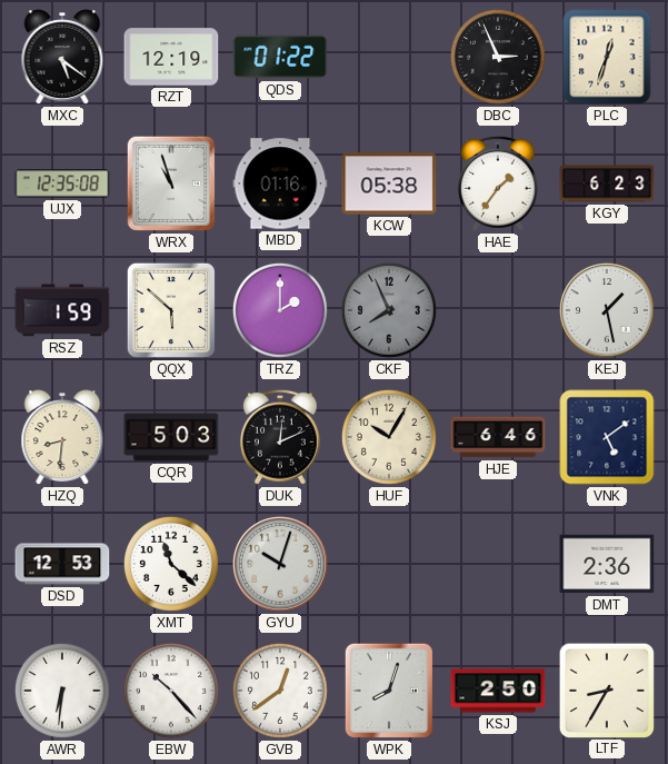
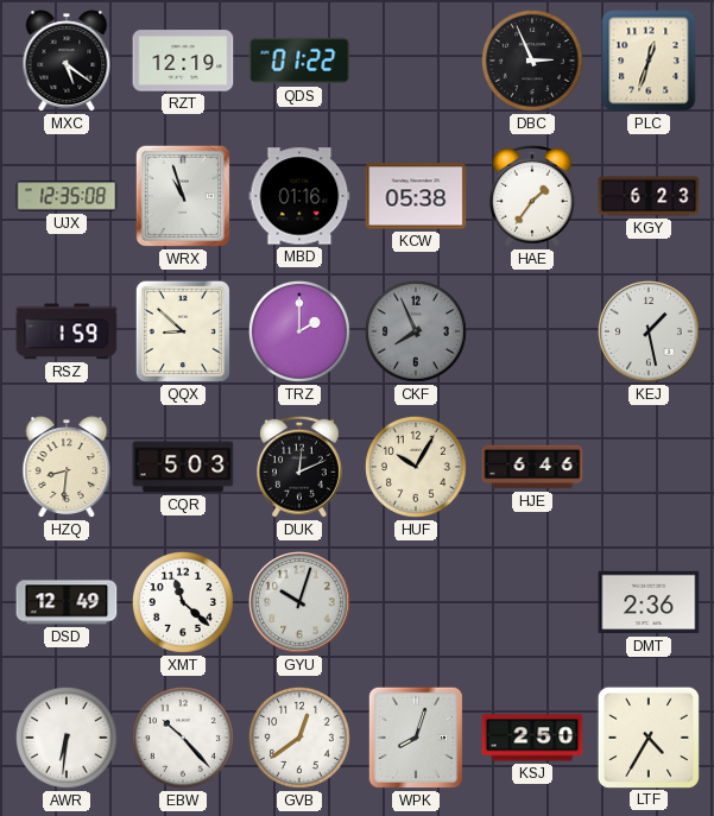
QQX: 5:52 -> 8:52
VNK: 5:09 -> none
DSD: 12:53 -> 12:49
LTF: 8:35 -> 4:35
